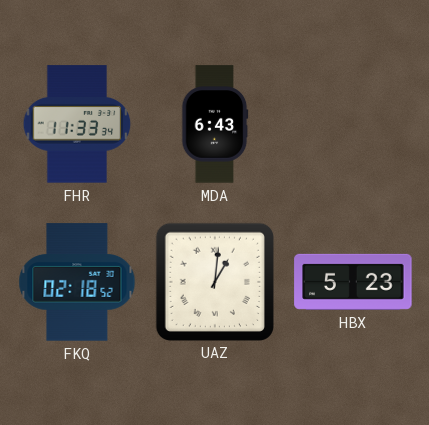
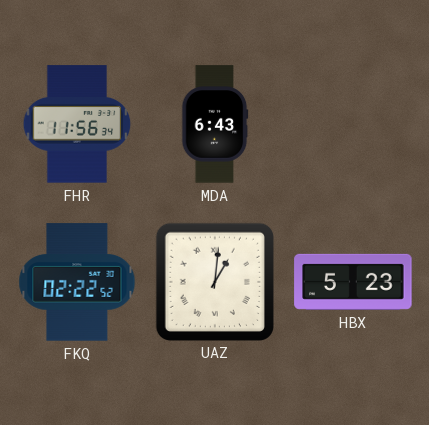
FHR: 11:33 -> 11:56
FKQ: 02:18 -> 02:22
